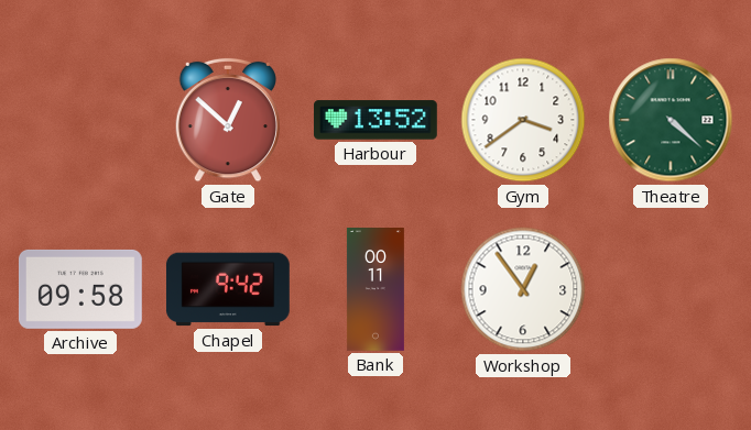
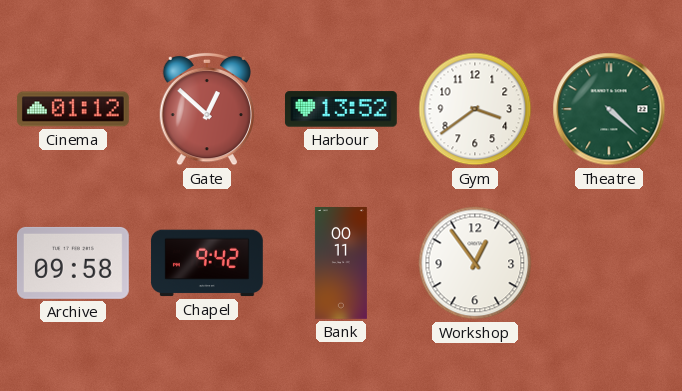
Cinema: none -> 01:12
